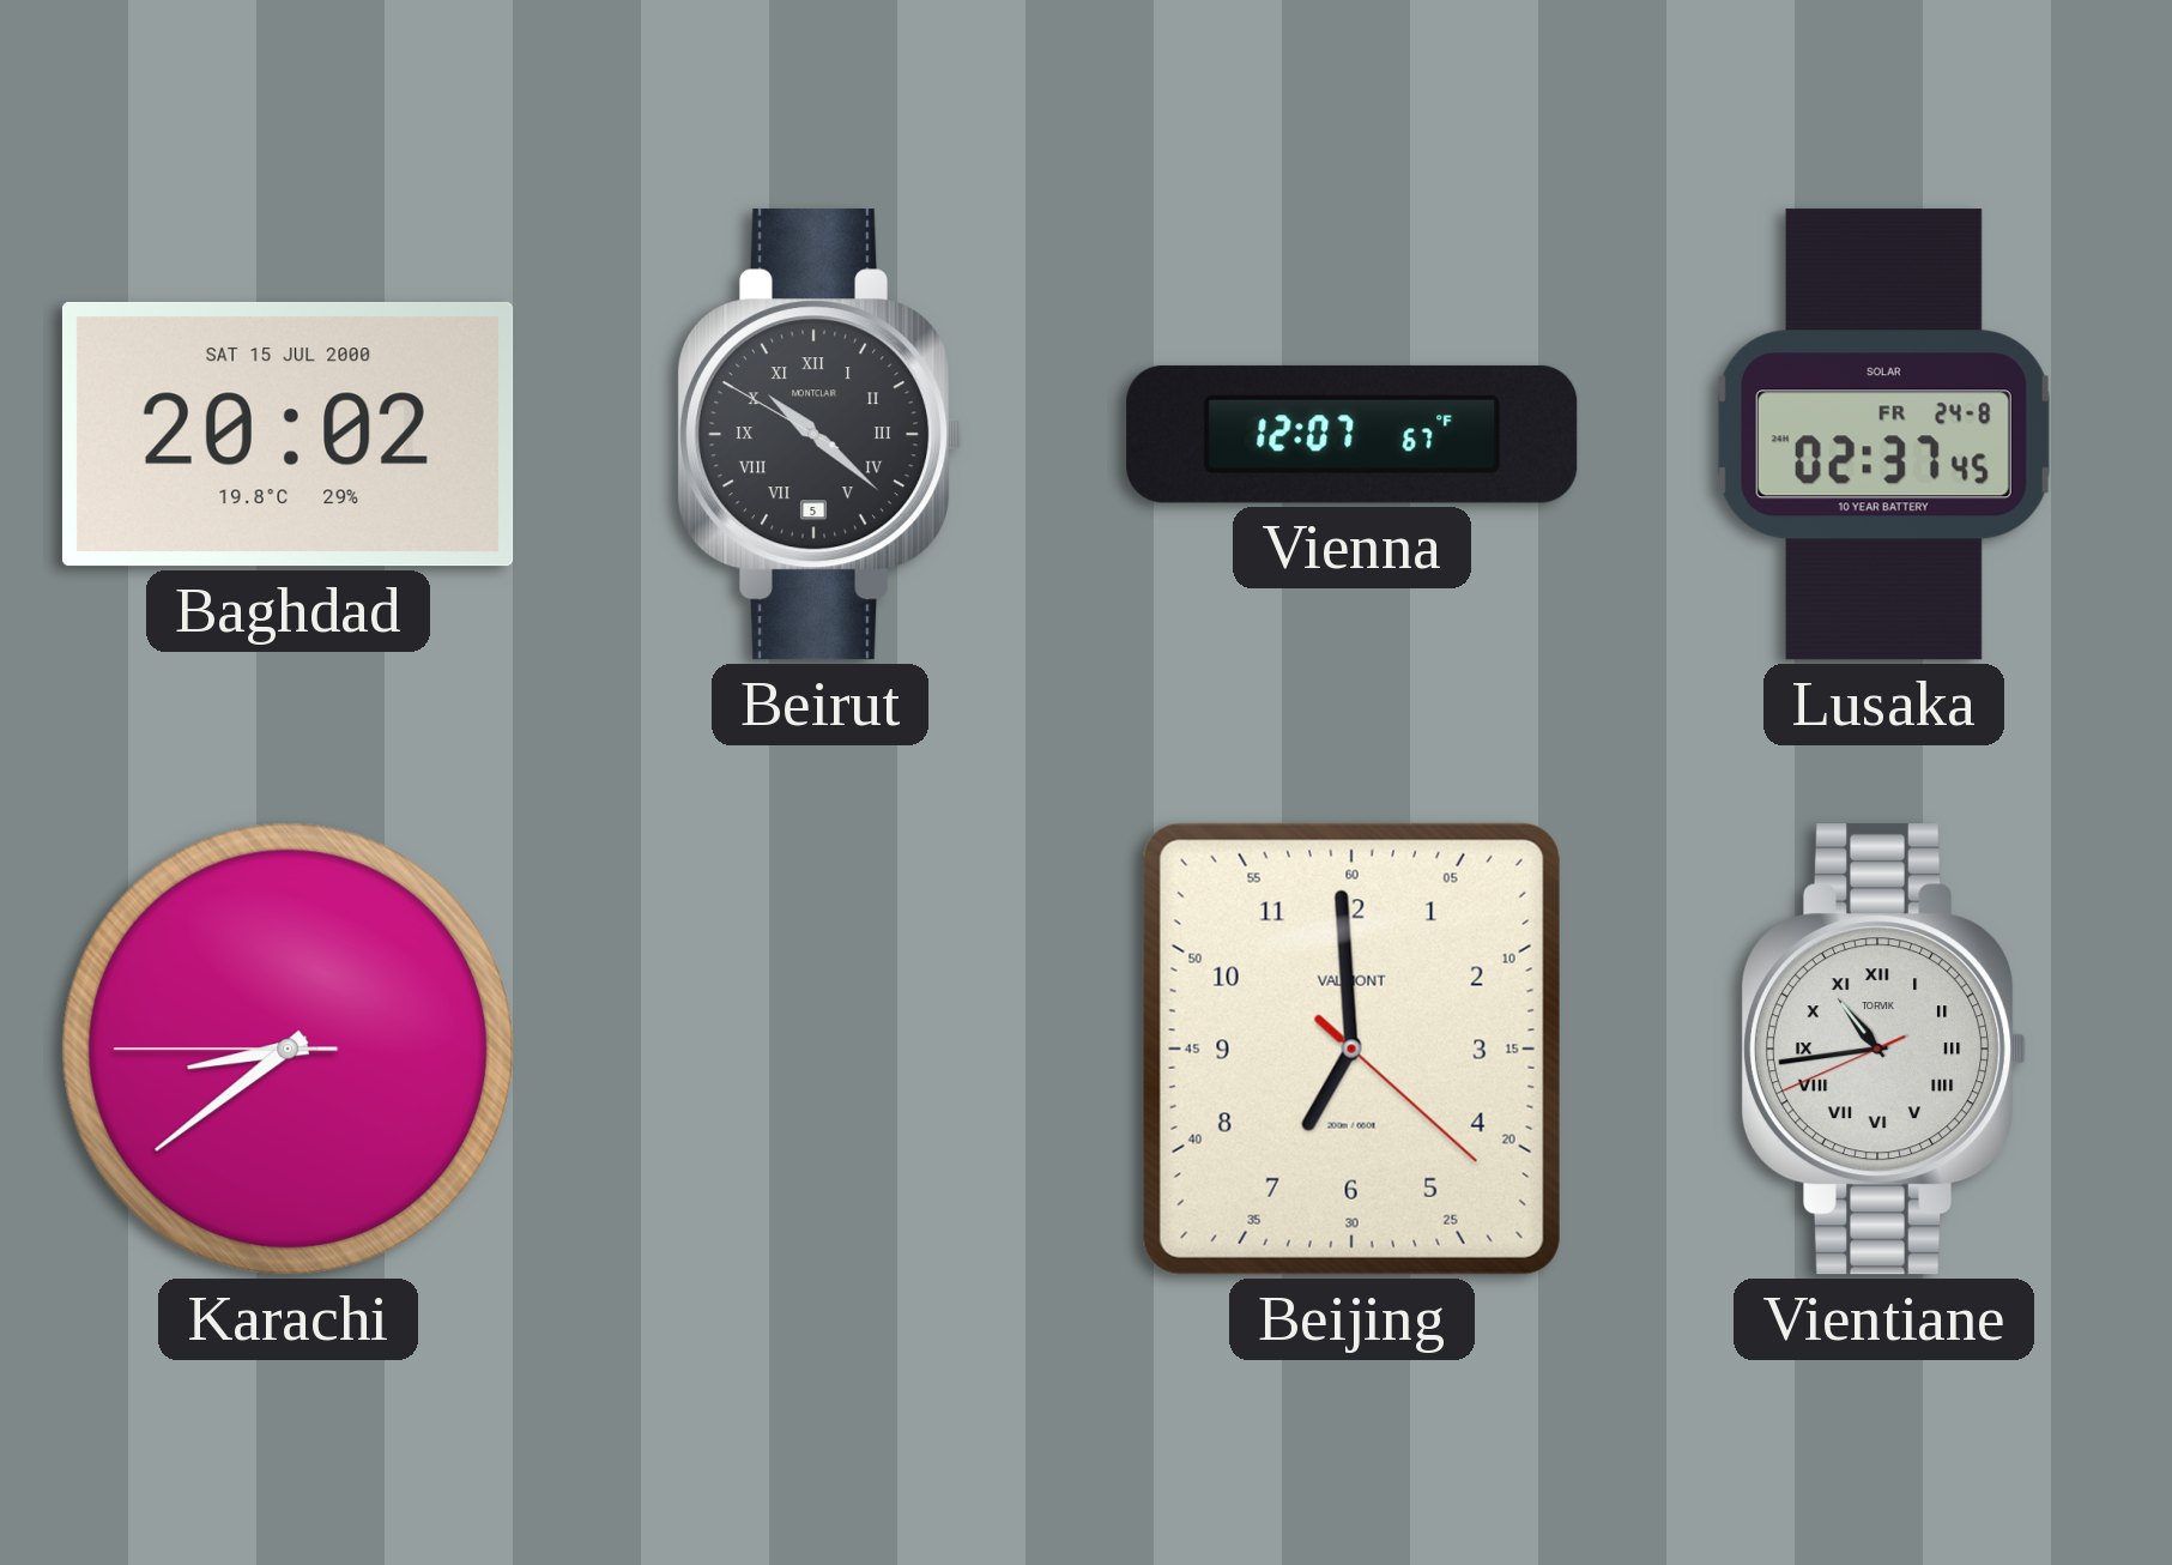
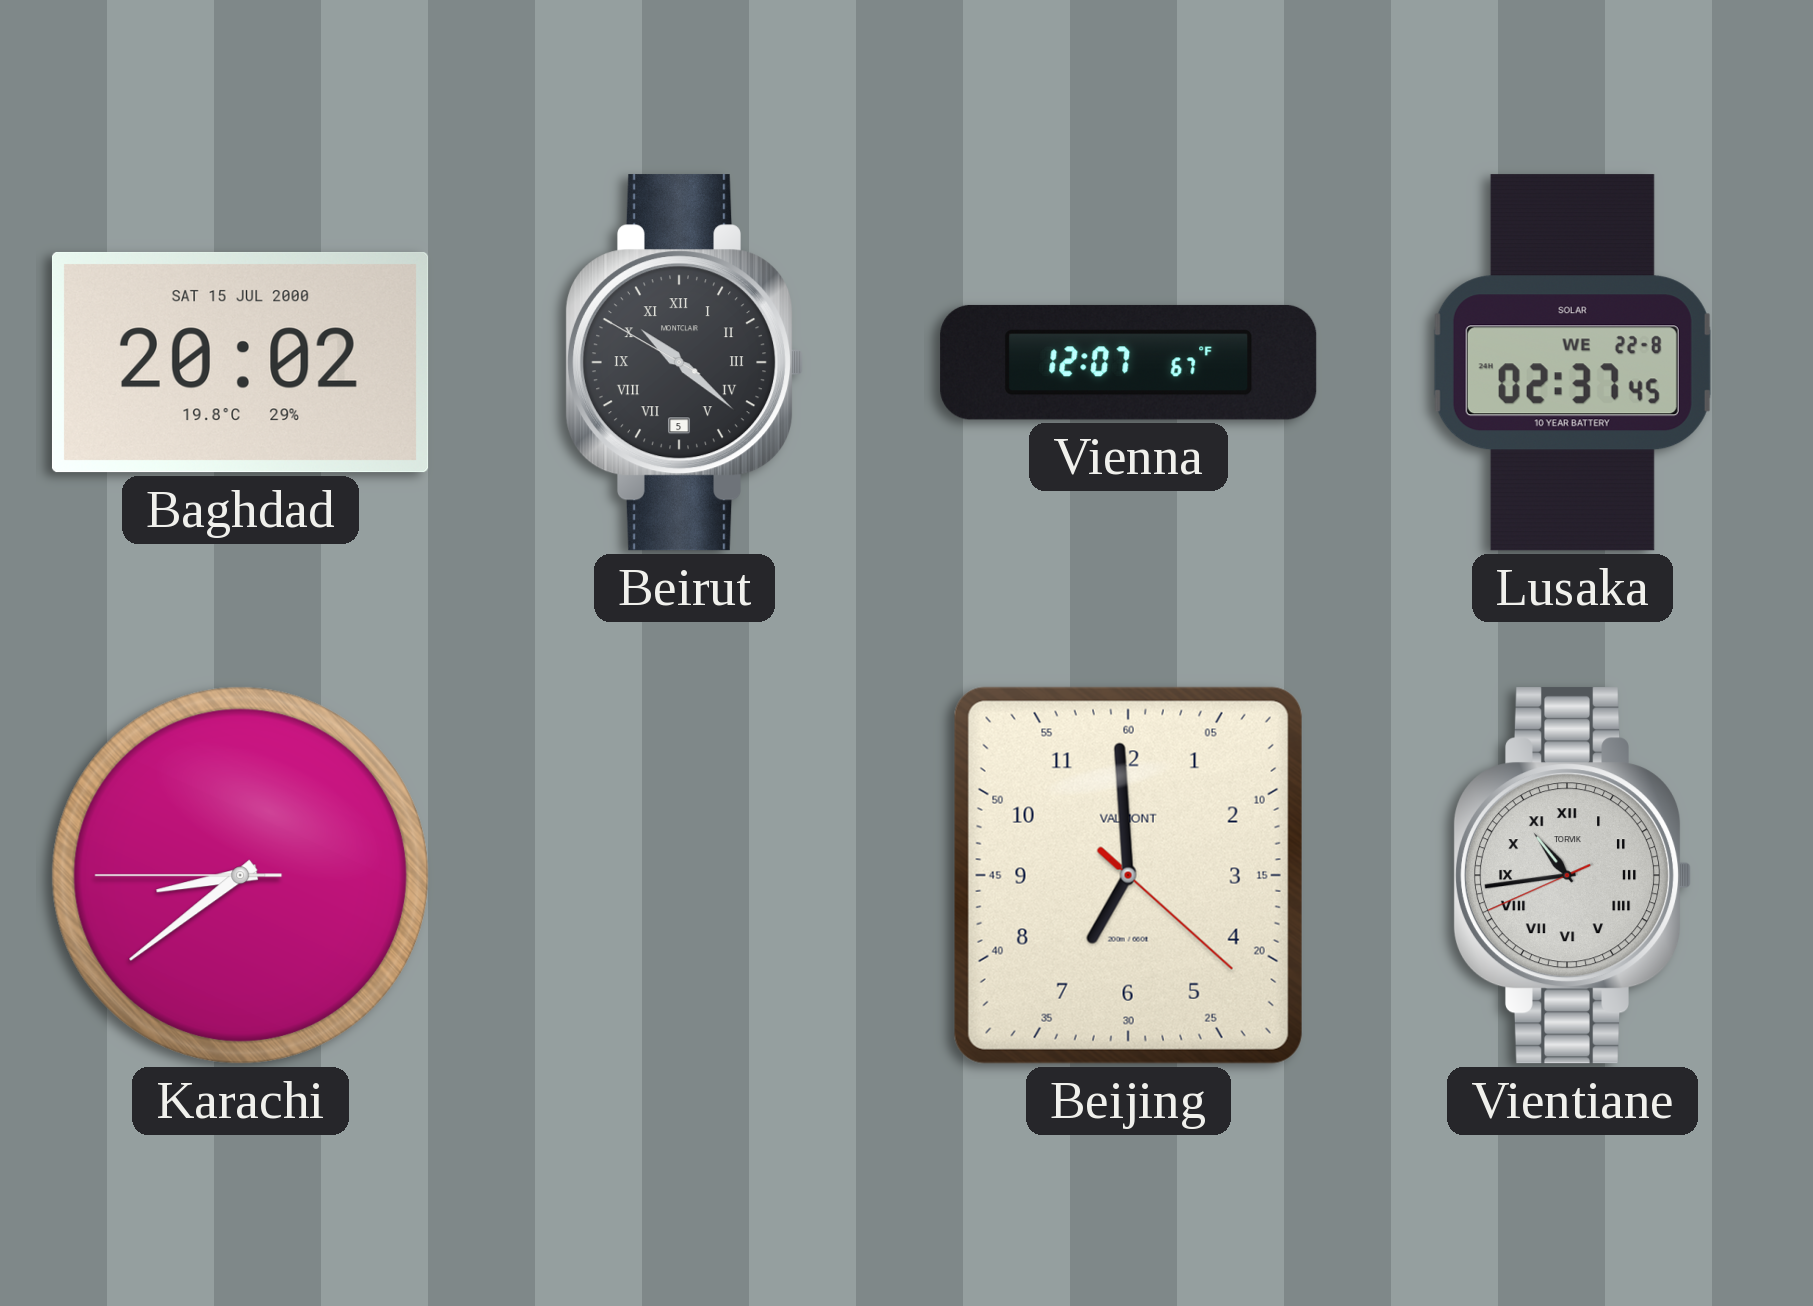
Lusaka date: FR 24-8 -> WE 22-8
